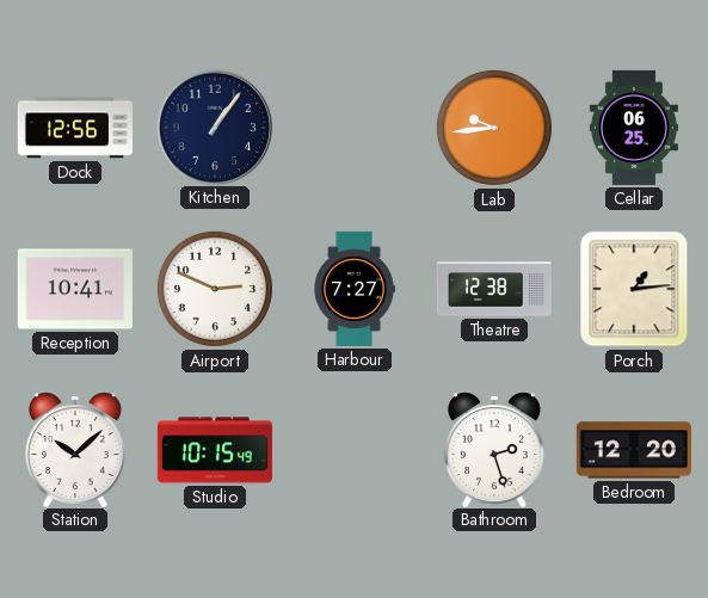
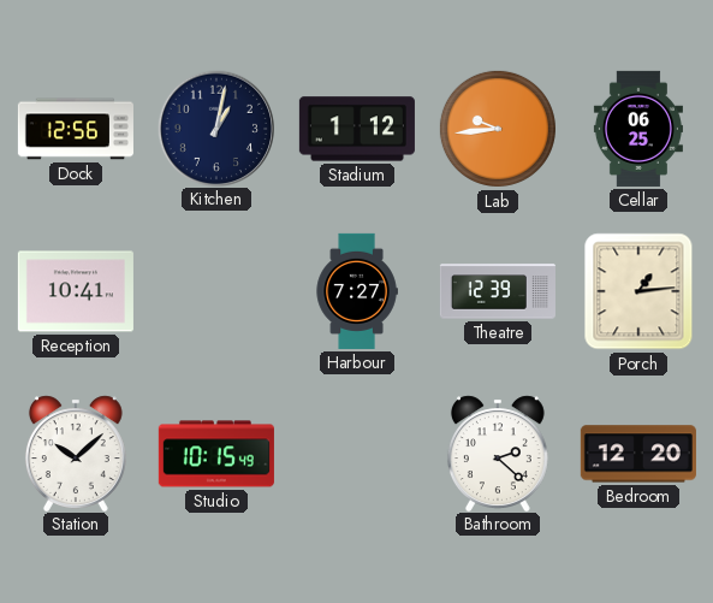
Kitchen: 1:06 -> 1:02
Stadium: none -> 1:12
Airport: 2:49 -> none
Theatre: 12:38 -> 12:39
Bathroom: 2:27 -> 2:22
